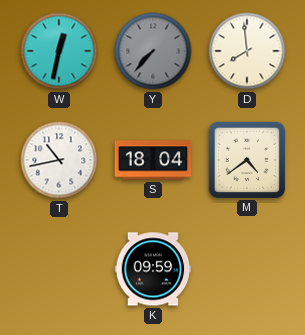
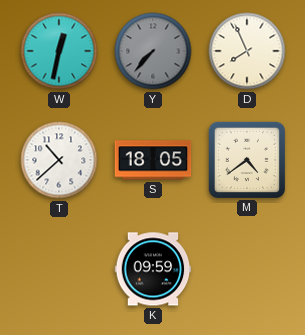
D: 7:59 -> 7:56
T: 10:43 -> 10:38
S: 18:04 -> 18:05
